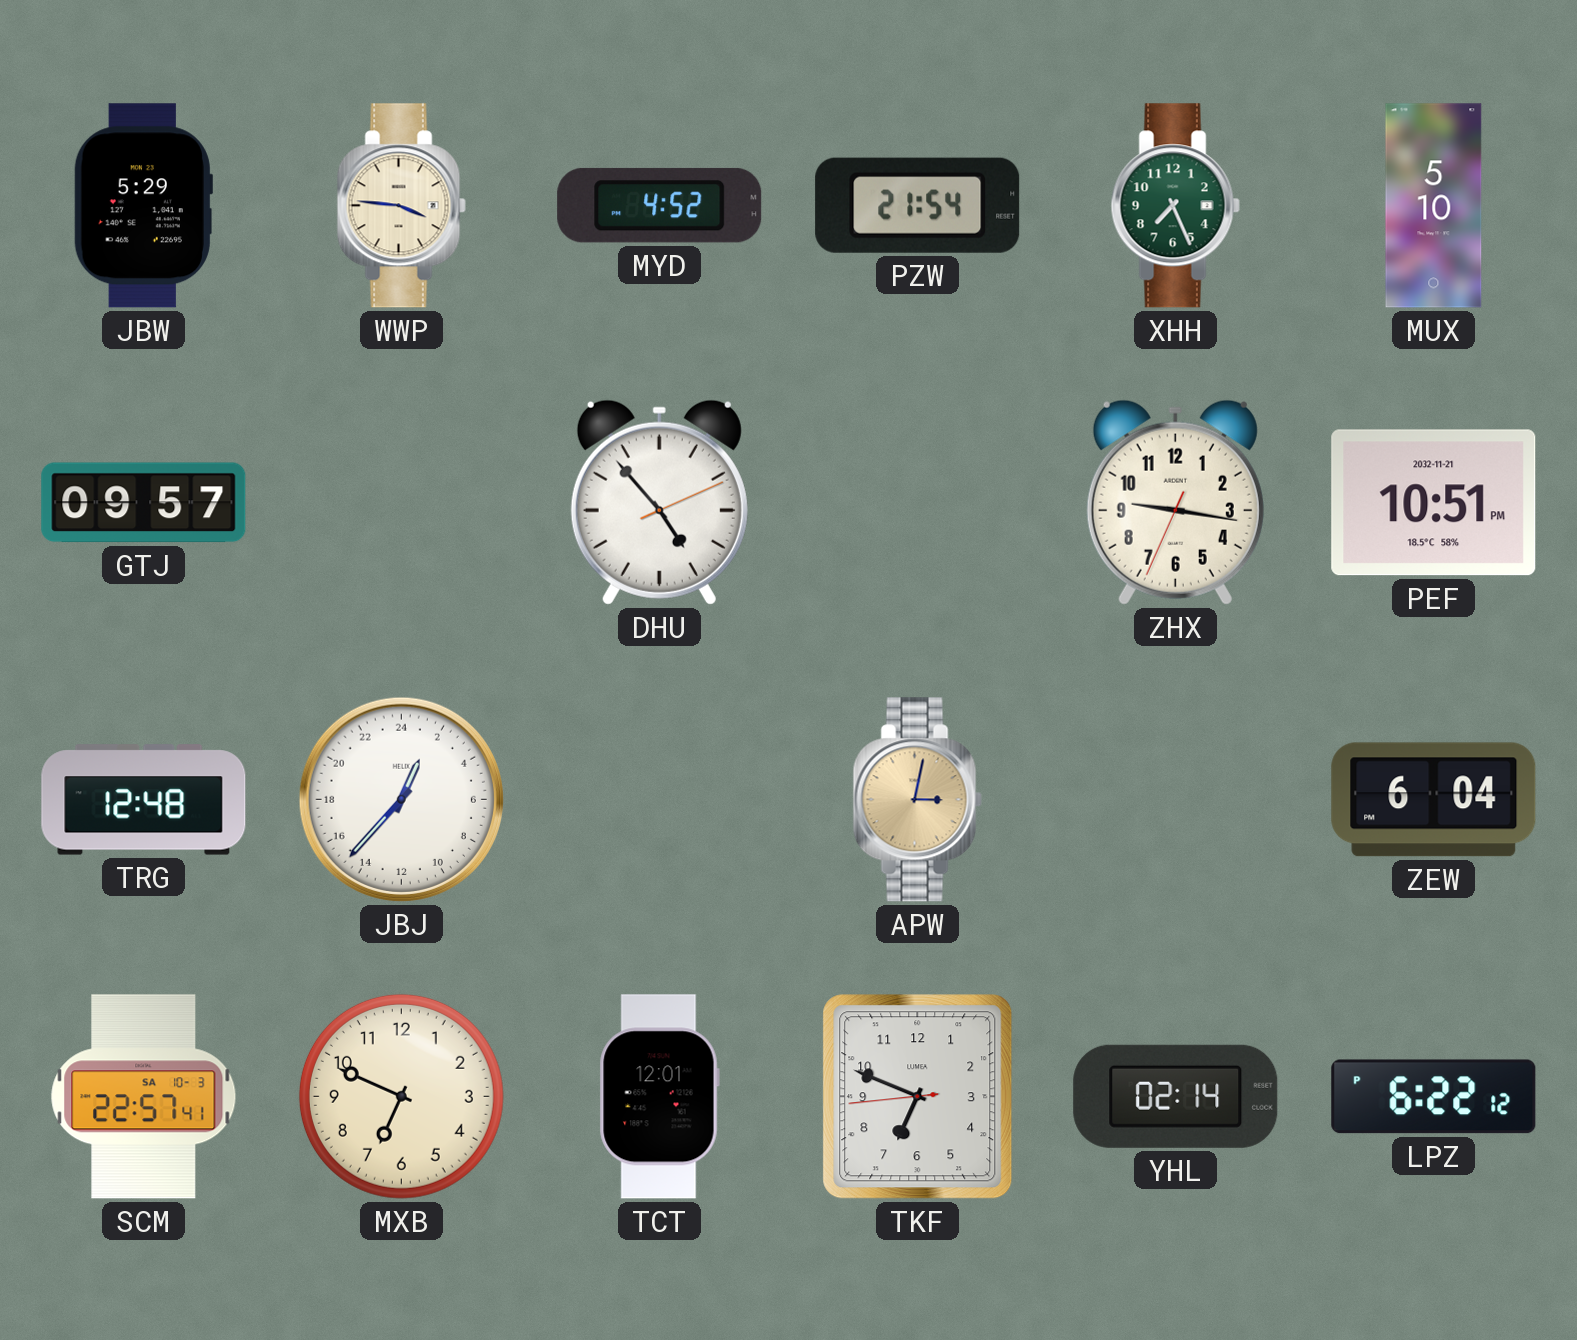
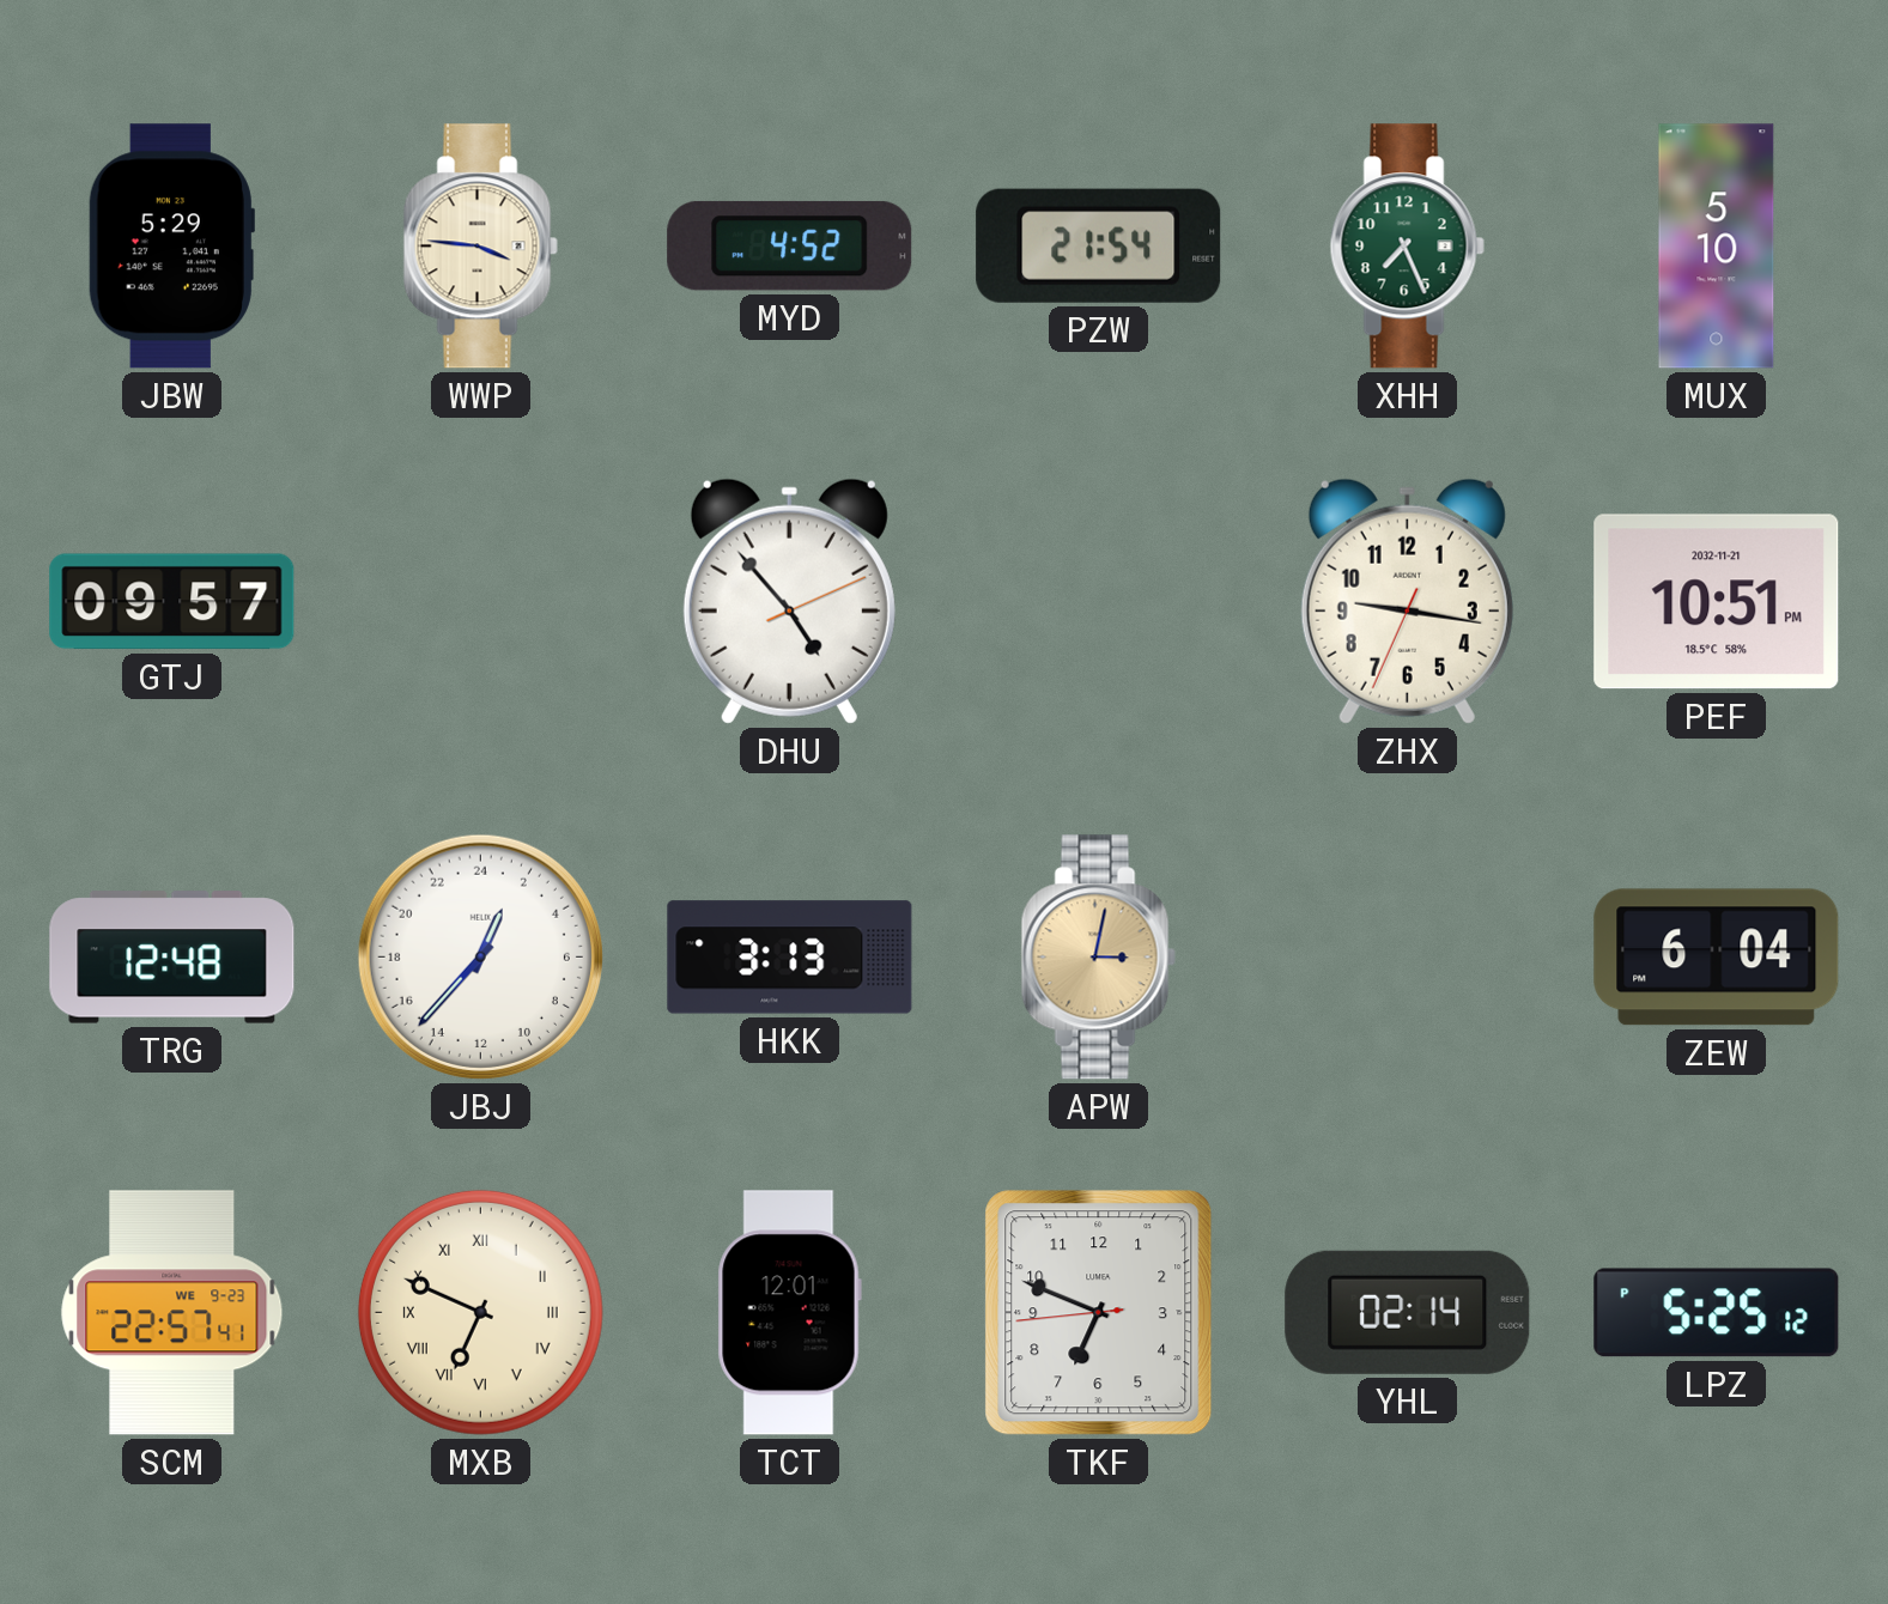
HKK: none -> 3:13
SCM date: SA 10-3 -> WE 9-23
MXB numerals: Arabic -> Roman
LPZ: 6:22 -> 5:25
